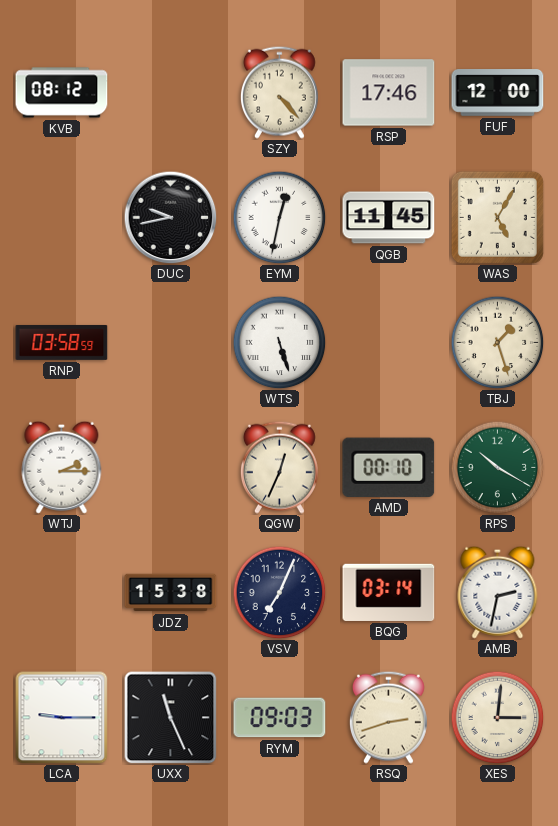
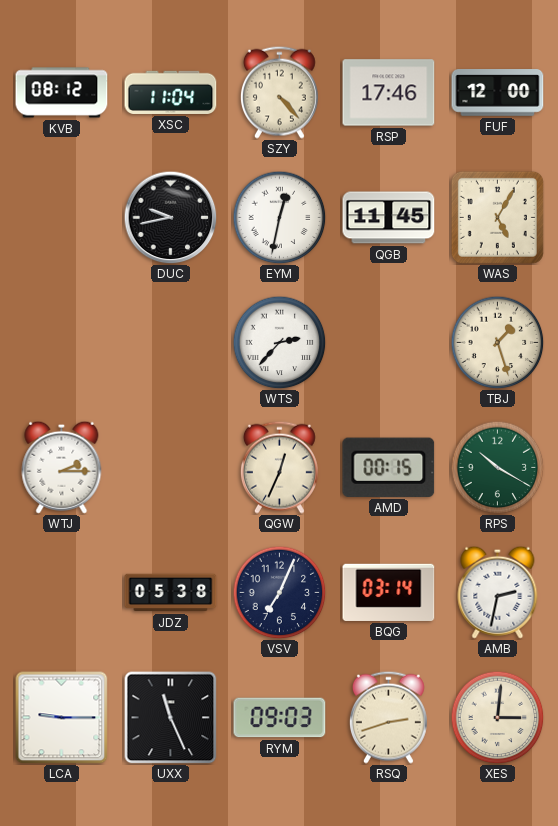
XSC: none -> 11:04
RNP: 03:58 -> none
WTS: 5:27 -> 2:37
AMD: 00:10 -> 00:15
JDZ: 15:38 -> 05:38
